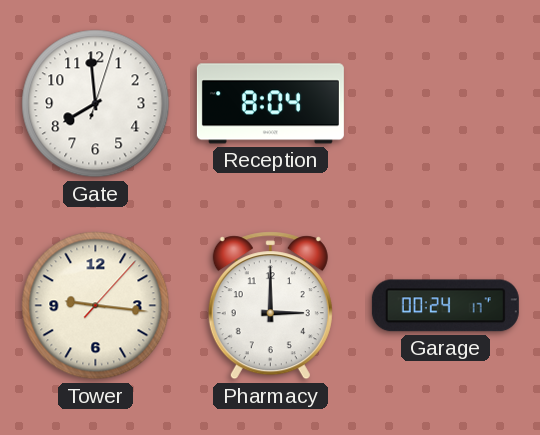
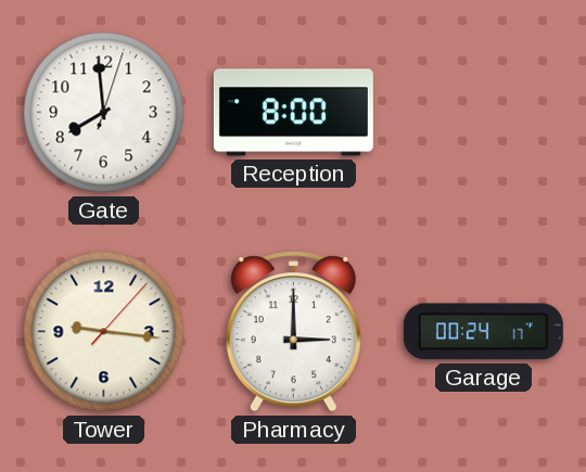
Reception: 8:04 -> 8:00
